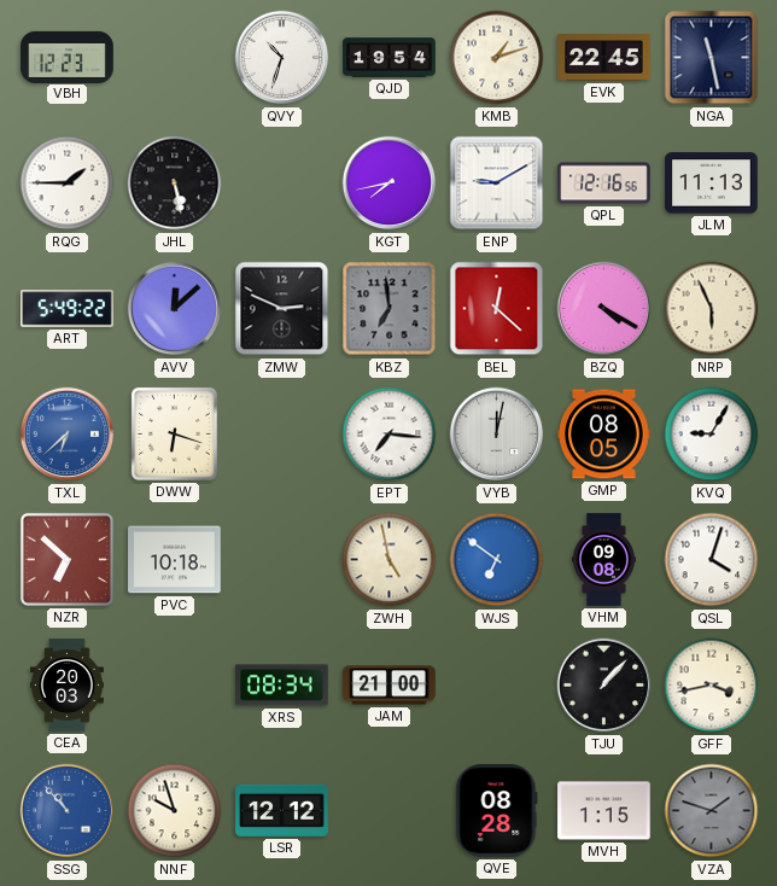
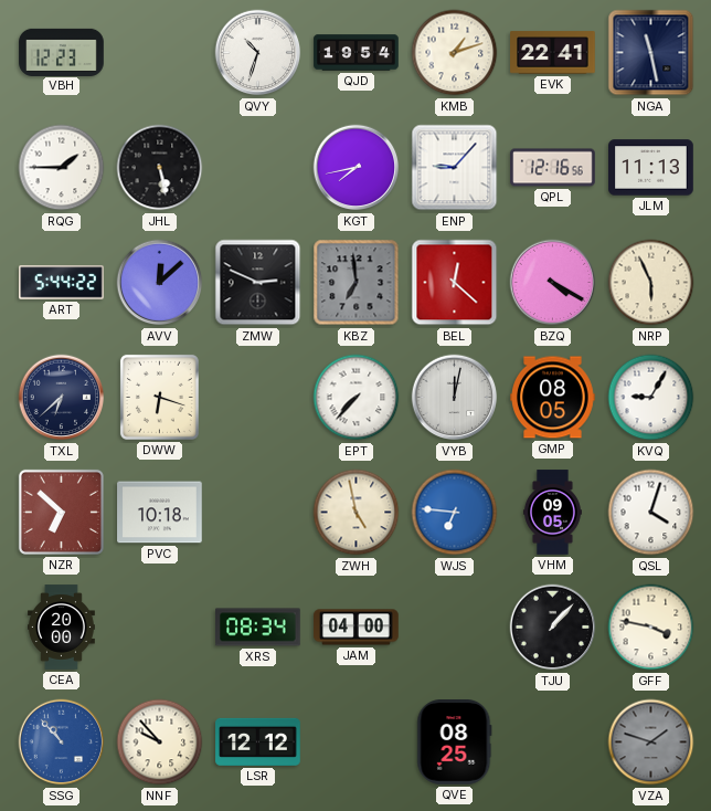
EVK: 22:45 -> 22:41
ENP: 9:10 -> 9:07
ART: 5:49 -> 5:44
TXL dial: blue -> navy
EPT: 7:16 -> 7:37
WJS: 6:51 -> 6:46
VHM: 09:08 -> 09:05
CEA: 20:03 -> 20:00
JAM: 21:00 -> 04:00
GFF: 3:43 -> 3:47
NNF: 9:57 -> 9:53
QVE: 08:28 -> 08:25
MVH: 1:15 -> none
